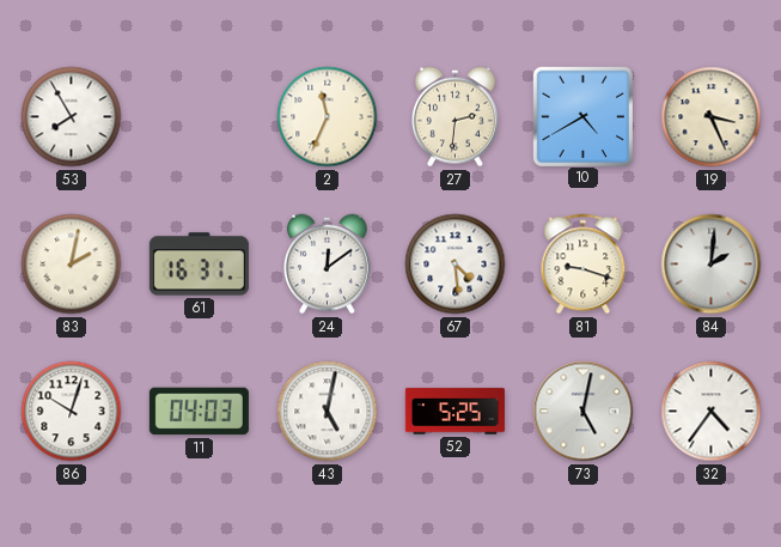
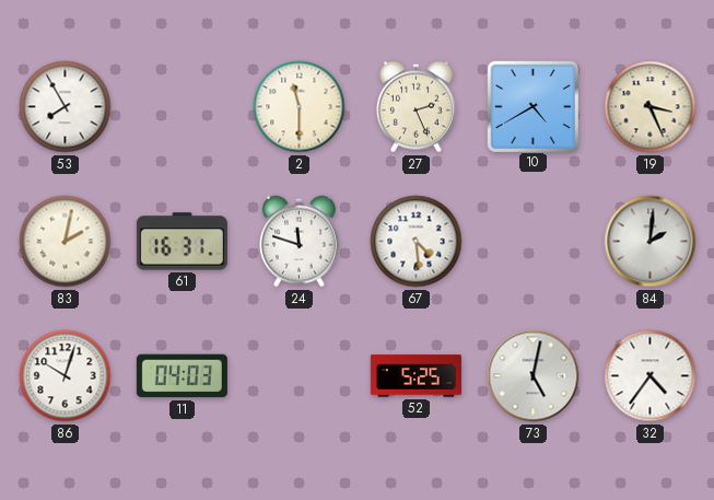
2: 11:34 -> 11:30
27: 2:31 -> 2:26
24: 12:09 -> 11:48
81: 9:18 -> none
43: 5:02 -> none
